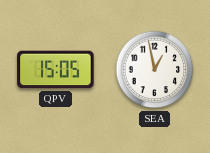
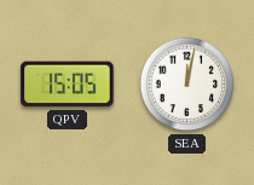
SEA: 12:58 -> 12:02
